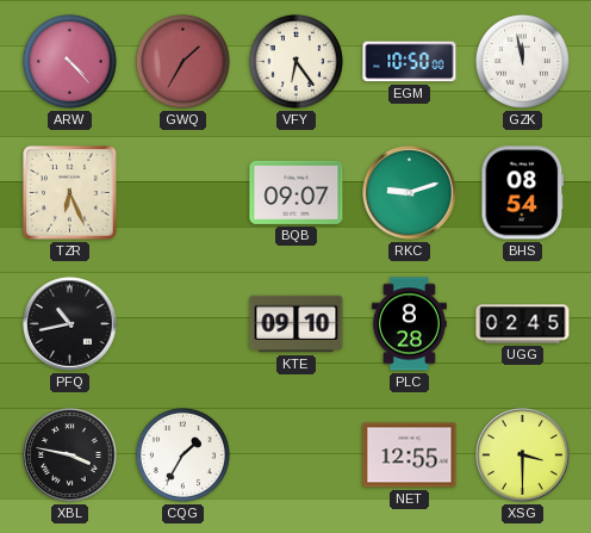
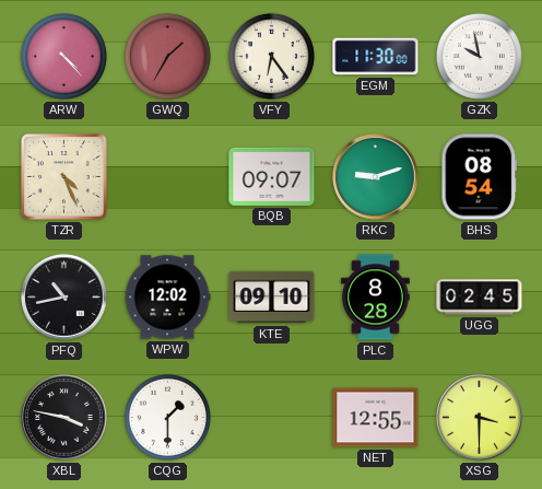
EGM: 10:50 -> 11:30
GZK: 11:58 -> 9:58
TZR: 6:26 -> 4:26
WPW: none -> 12:02
CQG: 1:35 -> 1:30
